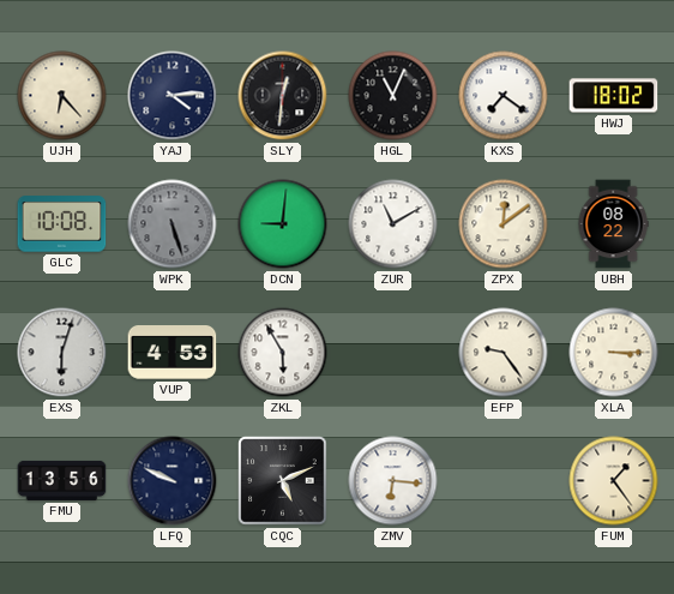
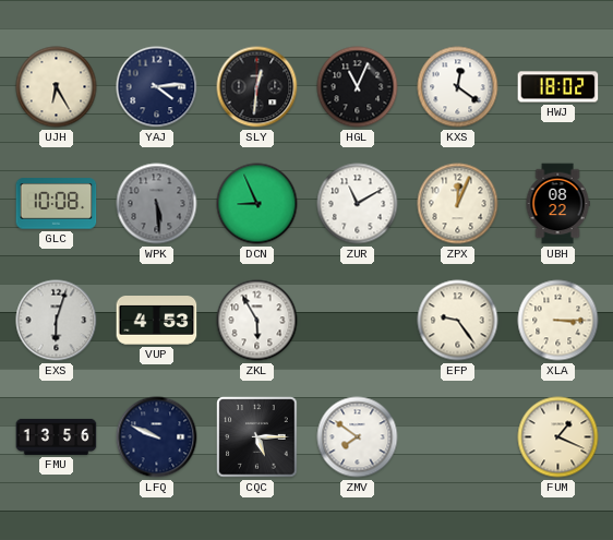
UJH: 6:23 -> 6:25
KXS: 7:21 -> 12:21
WPK: 5:27 -> 5:29
DCN: 9:01 -> 8:56
ZPX: 12:09 -> 12:04
CQC: 5:11 -> 5:15
ZMV: 6:16 -> 7:51
FUM: 1:24 -> 1:19
